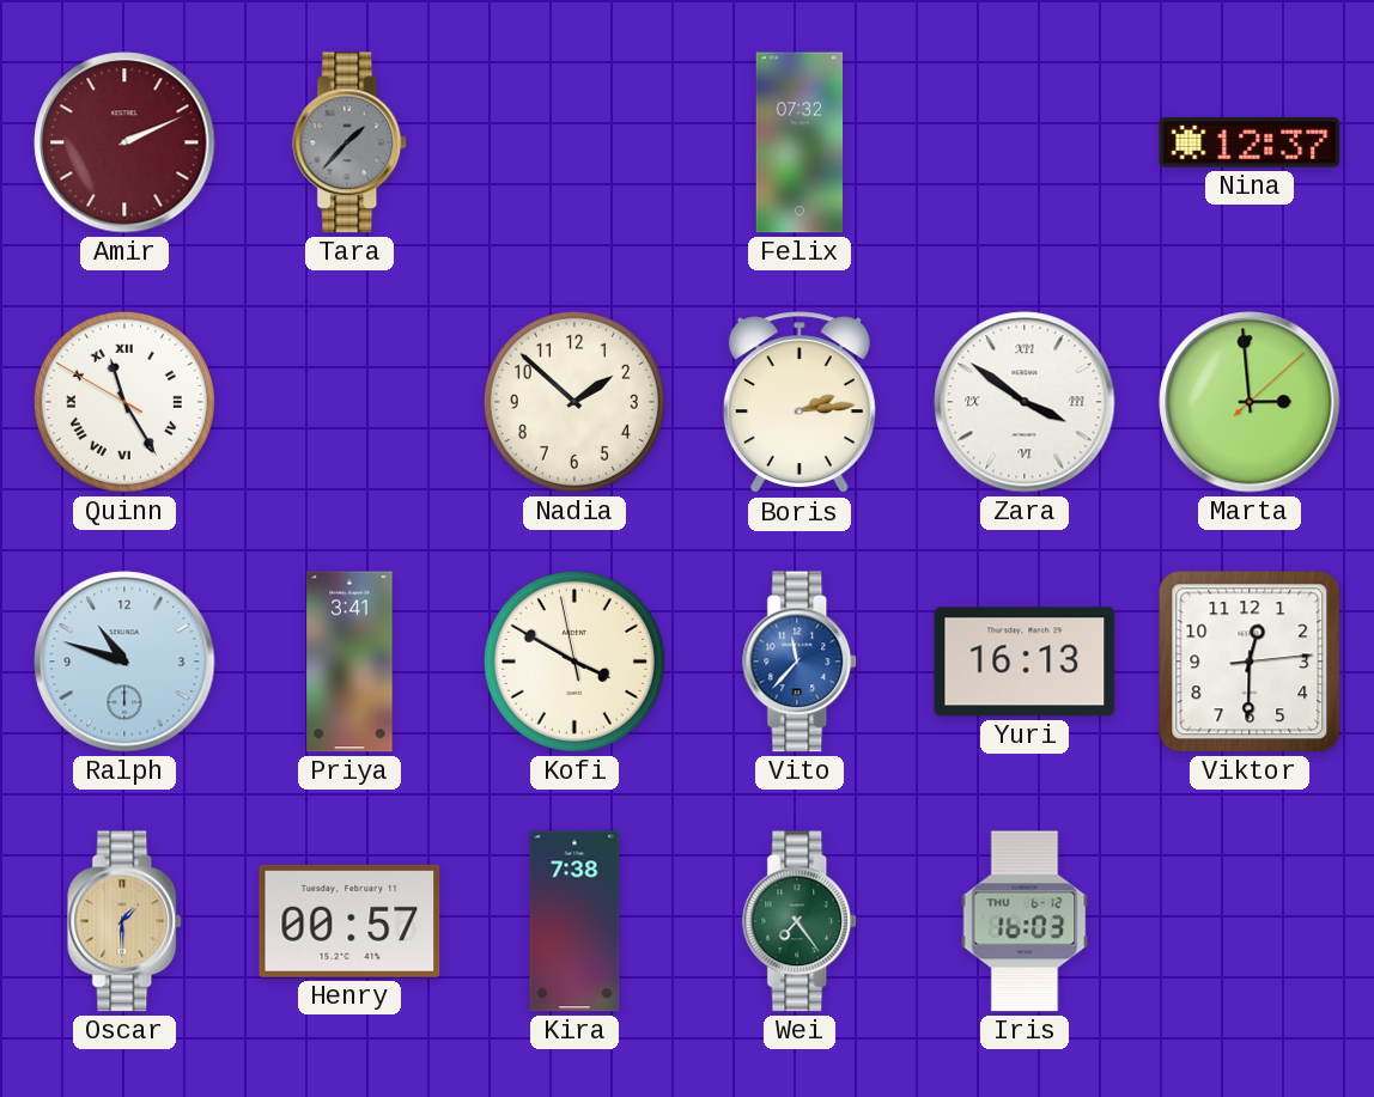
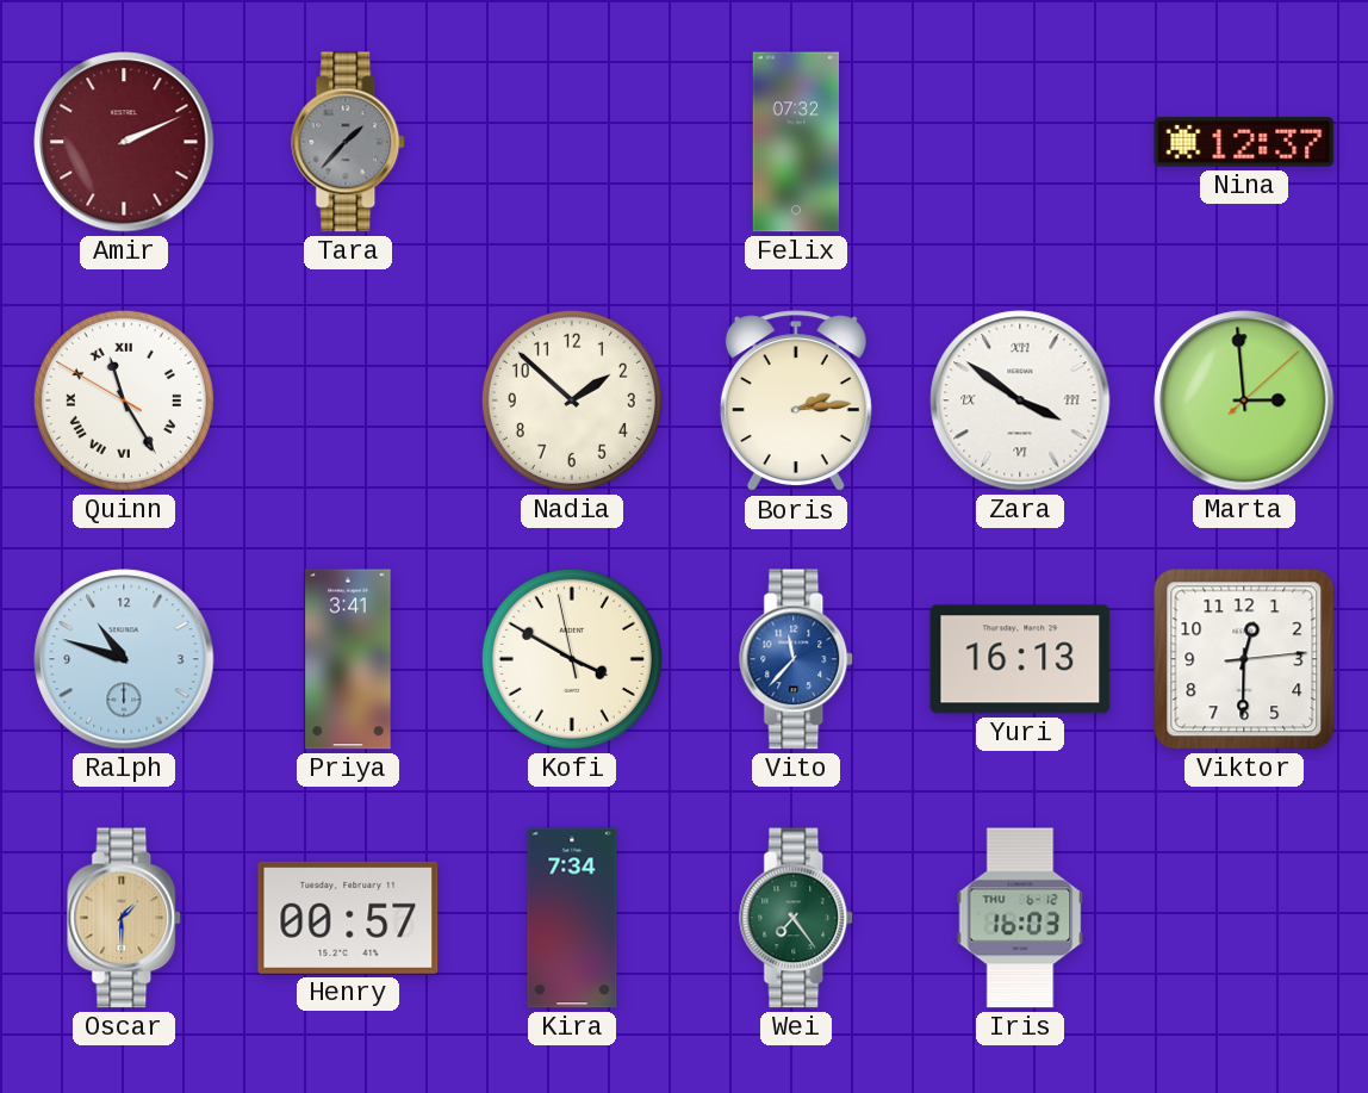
Kira: 7:38 -> 7:34
